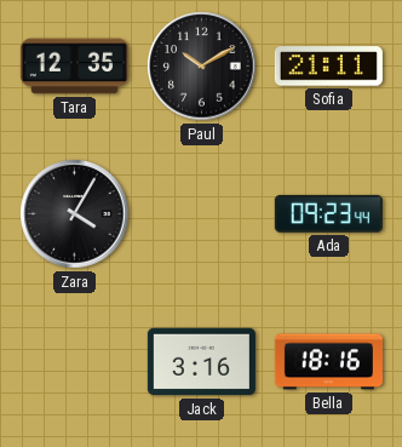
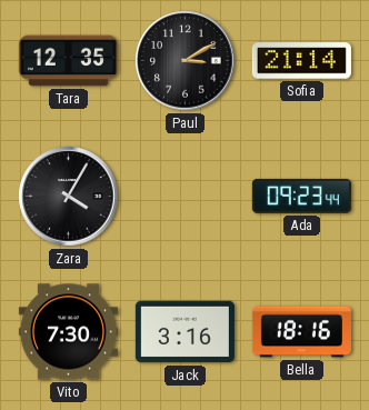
Paul: 10:10 -> 3:10
Sofia: 21:11 -> 21:14
Vito: none -> 7:30
